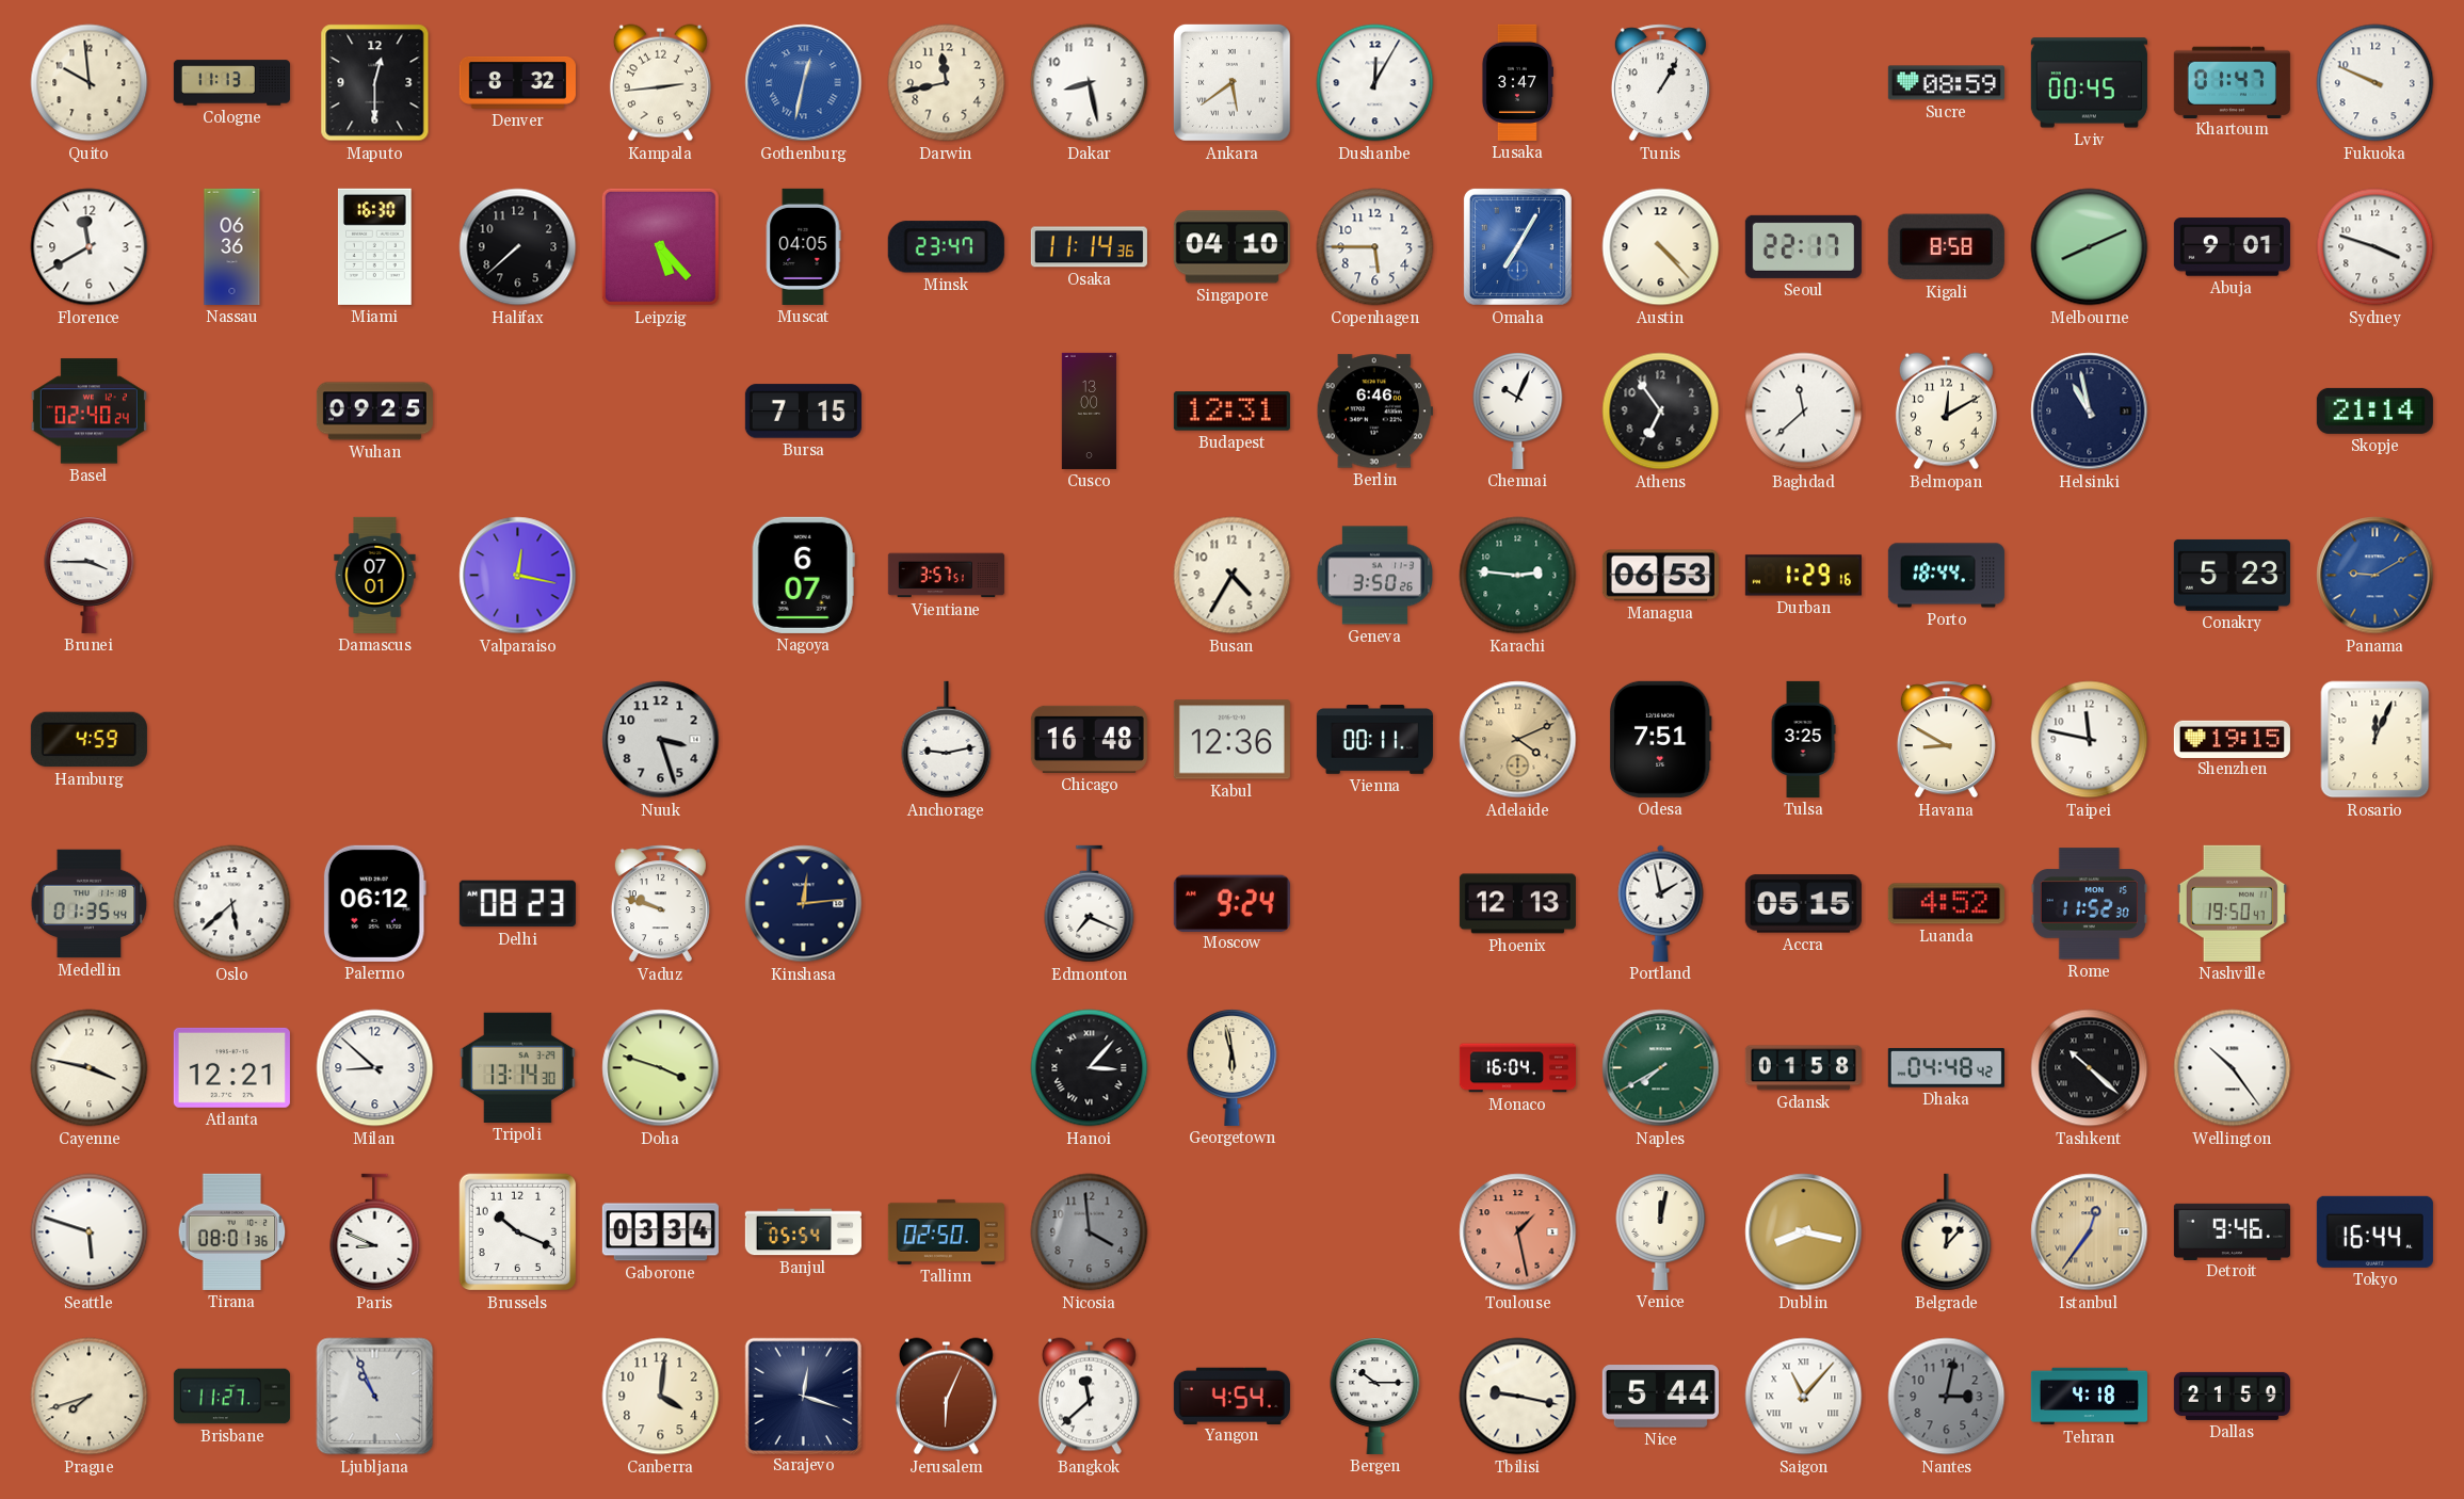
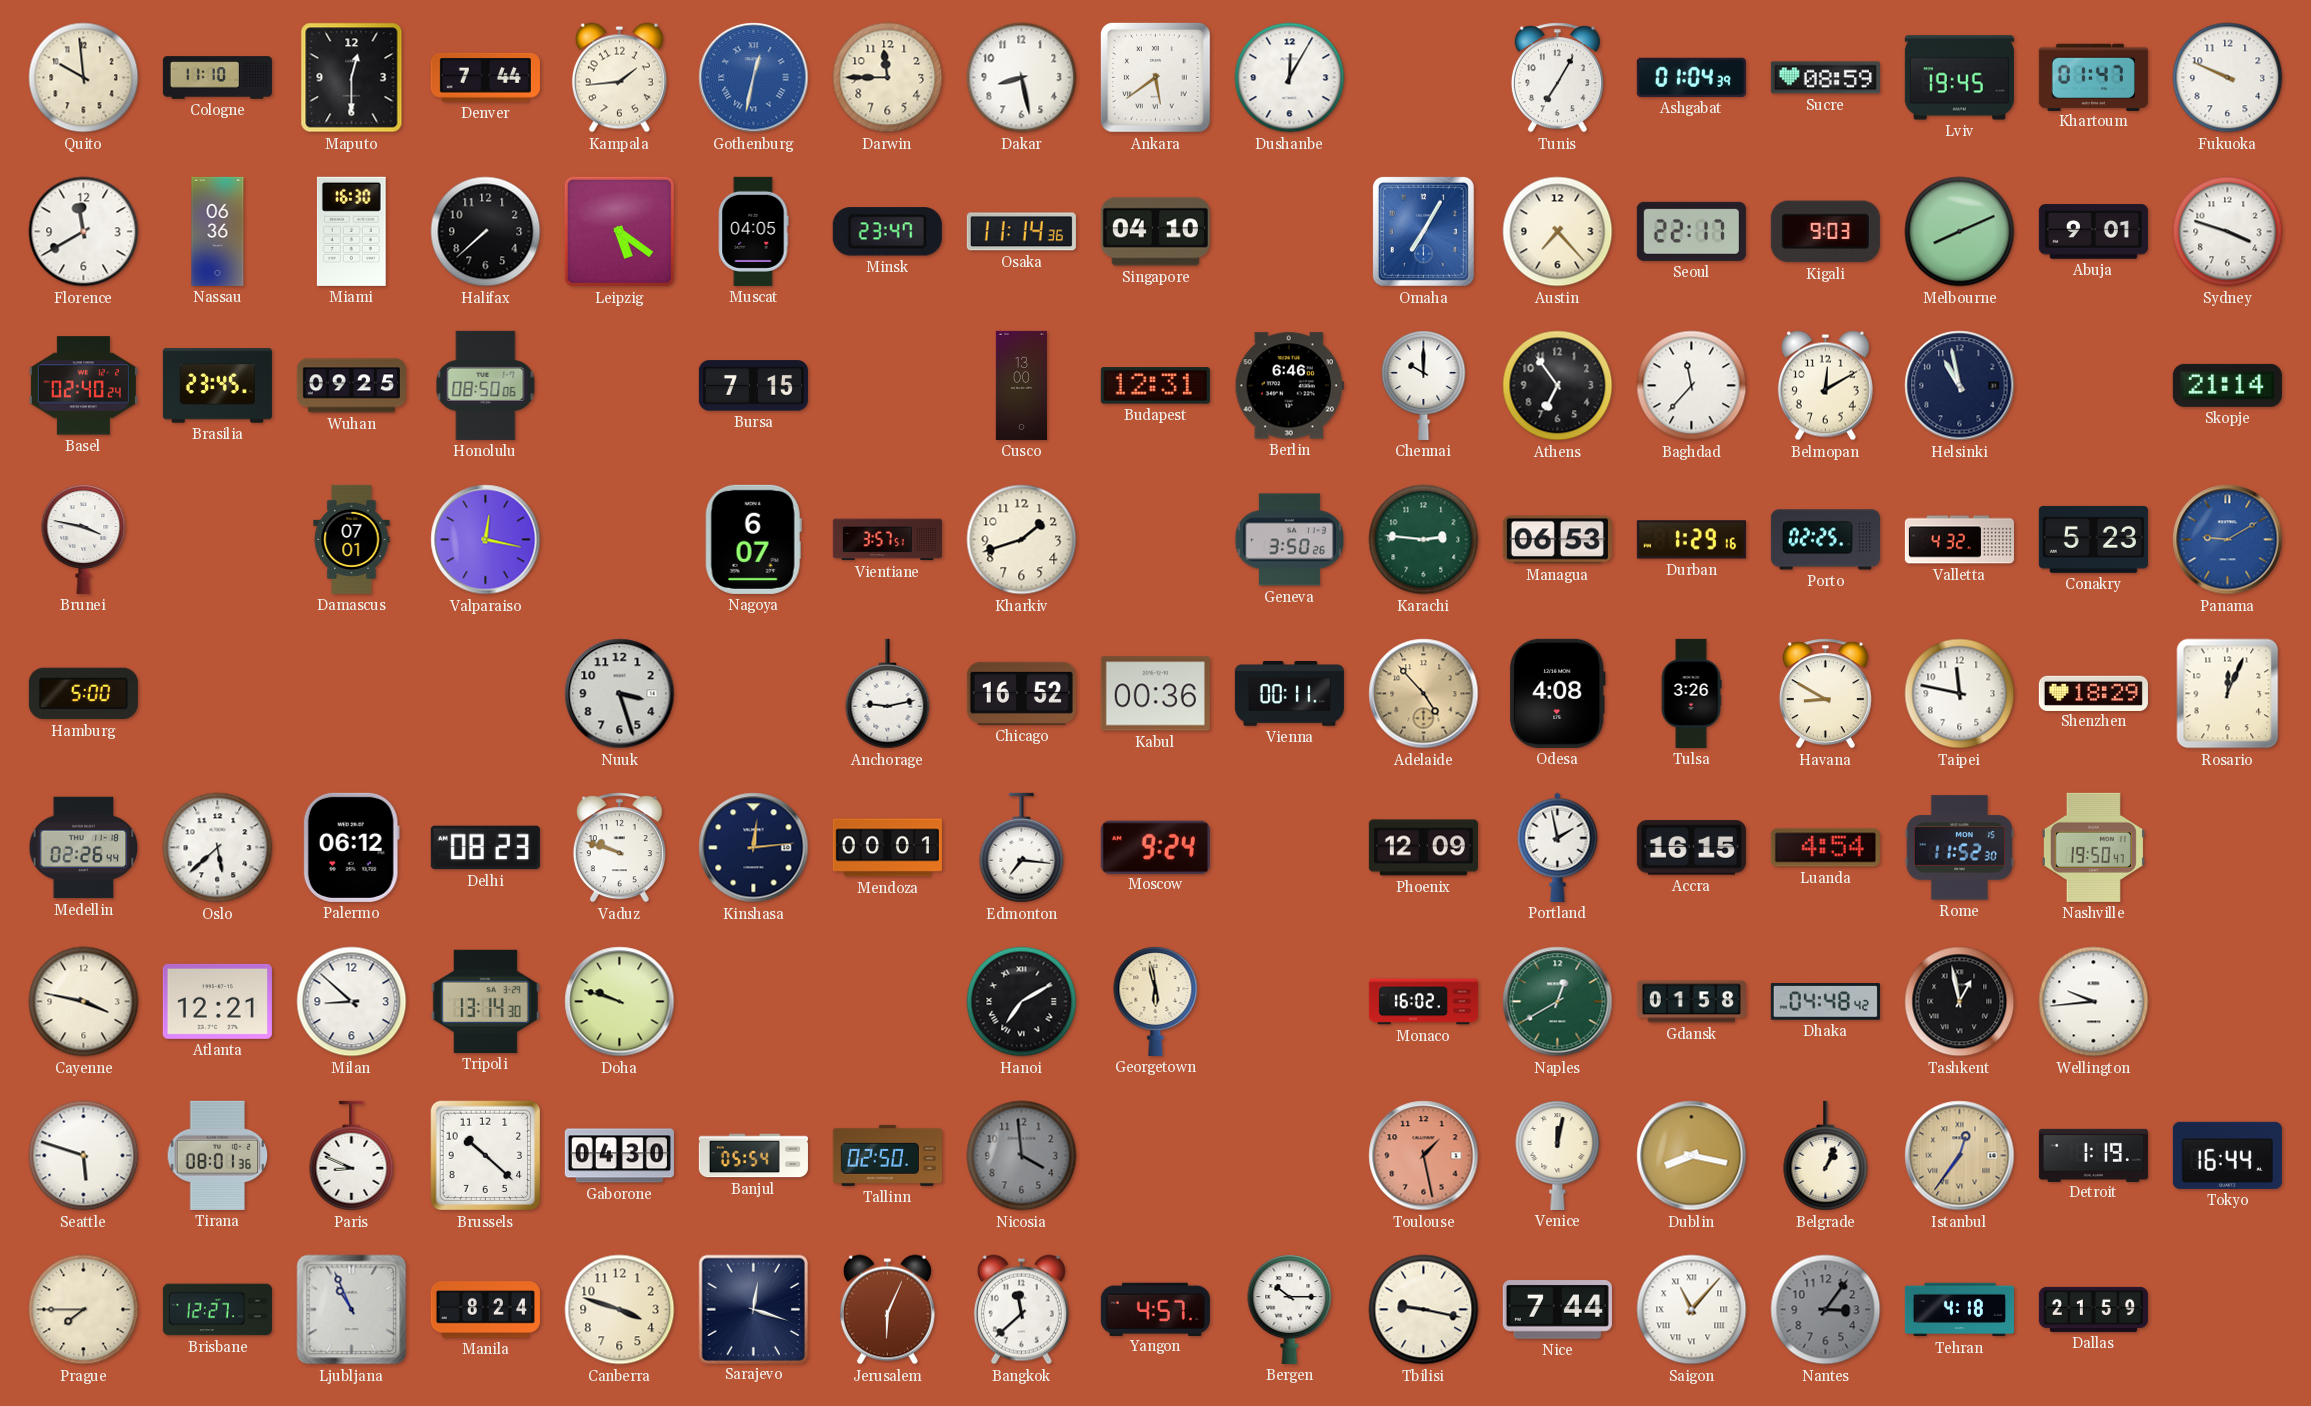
Cologne: 11:13 -> 11:10
Denver: 8:32 -> 7:44
Kampala: 2:44 -> 1:44
Darwin: 11:43 -> 11:45
Lusaka: 3:47 -> none
Tunis: 1:05 -> 7:05
Ashgabat: none -> 01:04
Lviv: 00:45 -> 19:45
Leipzig: 5:23 -> 5:21
Copenhagen: 5:45 -> none
Austin: 4:23 -> 7:23
Kigali: 8:58 -> 9:03
Brasilia: none -> 23:45
Honolulu: none -> 08:50
Chennai: 10:04 -> 10:00
Baghdad: 11:38 -> 11:37
Brunei: 3:45 -> 3:47
Kharkiv: none -> 1:42
Busan: 4:35 -> none
Porto: 18:44 -> 02:25
Valletta: none -> 4:32
Hamburg: 4:59 -> 5:00
Chicago: 16:48 -> 16:52
Kabul: 12:36 -> 00:36
Adelaide: 4:11 -> 4:53
Odesa: 7:51 -> 4:08
Tulsa: 3:25 -> 3:26
Shenzhen: 19:15 -> 18:29
Medellin: 01:35 -> 02:26
Mendoza: none -> 00:01
Edmonton: 7:19 -> 7:16
Phoenix: 12:13 -> 12:09
Accra: 05:15 -> 16:15
Luanda: 4:52 -> 4:54
Doha: 3:48 -> 9:48
Hanoi: 3:07 -> 7:10
Monaco: 16:04 -> 16:02
Naples: 7:40 -> 12:40
Tashkent: 10:22 -> 12:58
Wellington: 10:24 -> 9:44
Brussels: 10:19 -> 10:22
Gaborone: 03:34 -> 04:30
Belgrade: 12:07 -> 1:04
Detroit: 9:46 -> 1:19
Prague: 7:42 -> 7:45
Brisbane: 11:27 -> 12:27
Manila: none -> 8:24
Canberra: 4:01 -> 3:48
Yangon: 4:54 -> 4:57
Nice: 5:44 -> 7:44
Nantes: 3:02 -> 3:06
